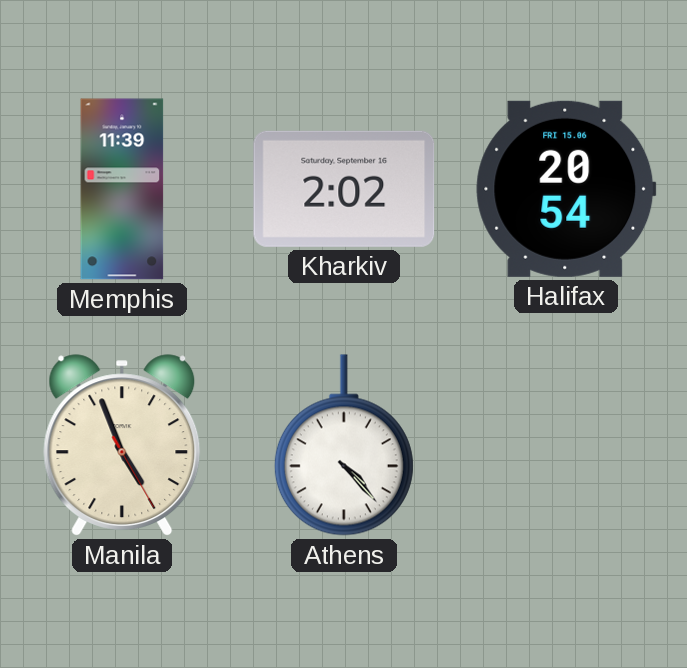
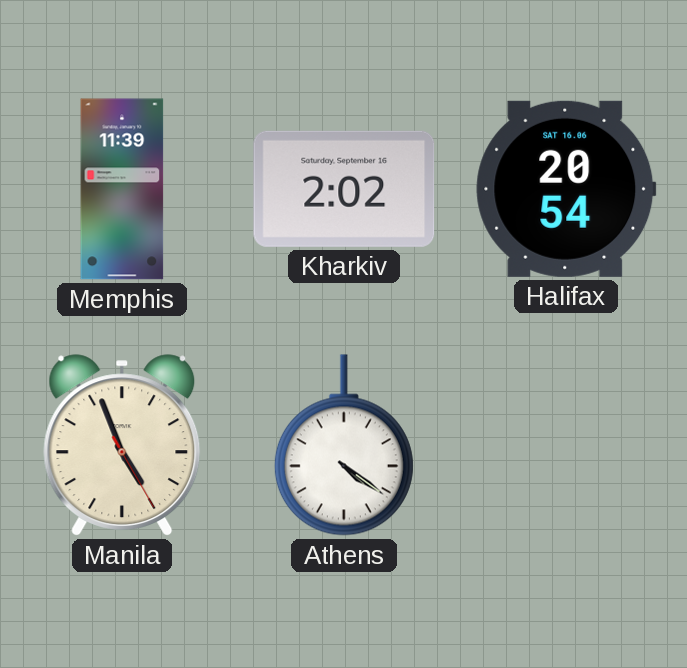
Halifax date: FRI 15.06 -> SAT 16.06
Athens: 4:23 -> 4:21
